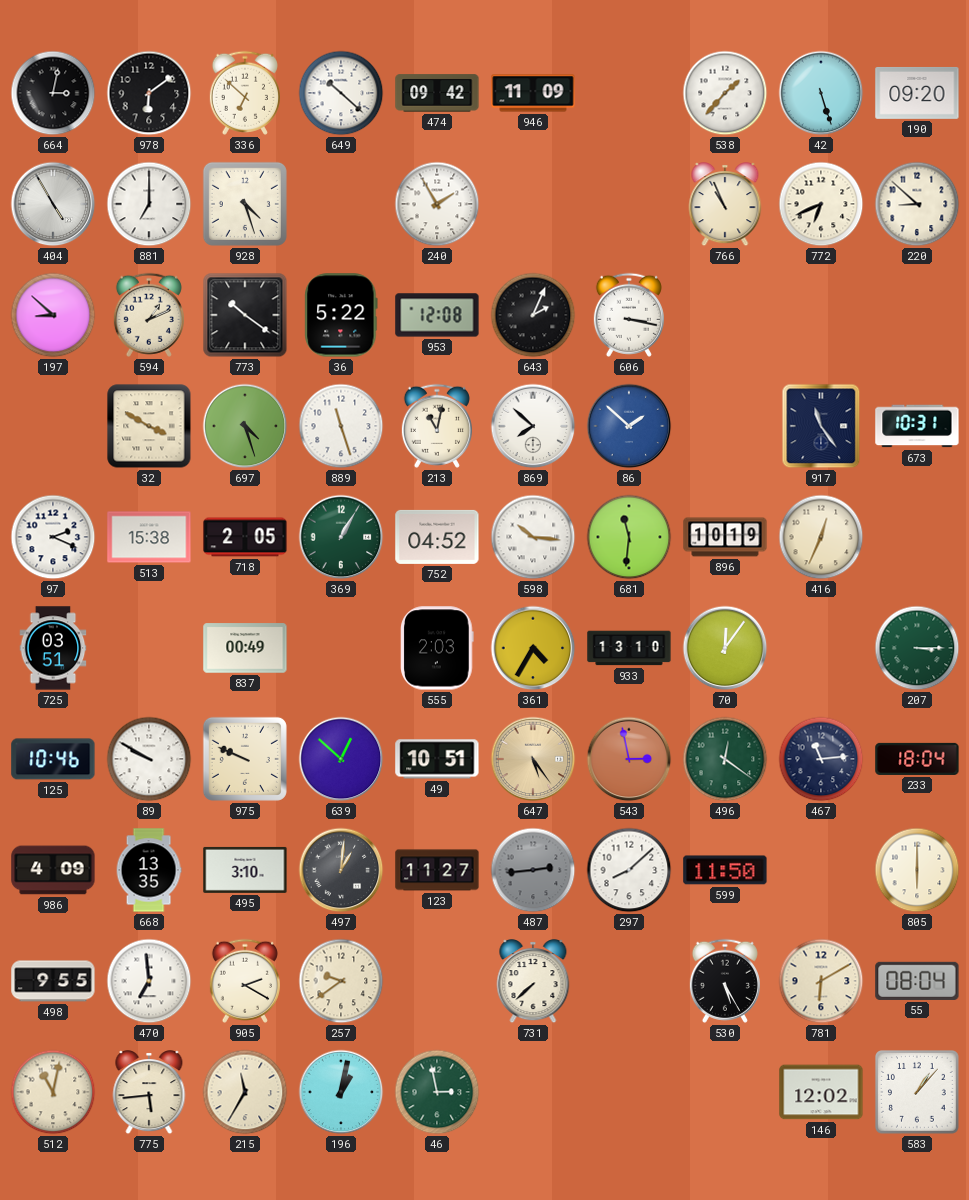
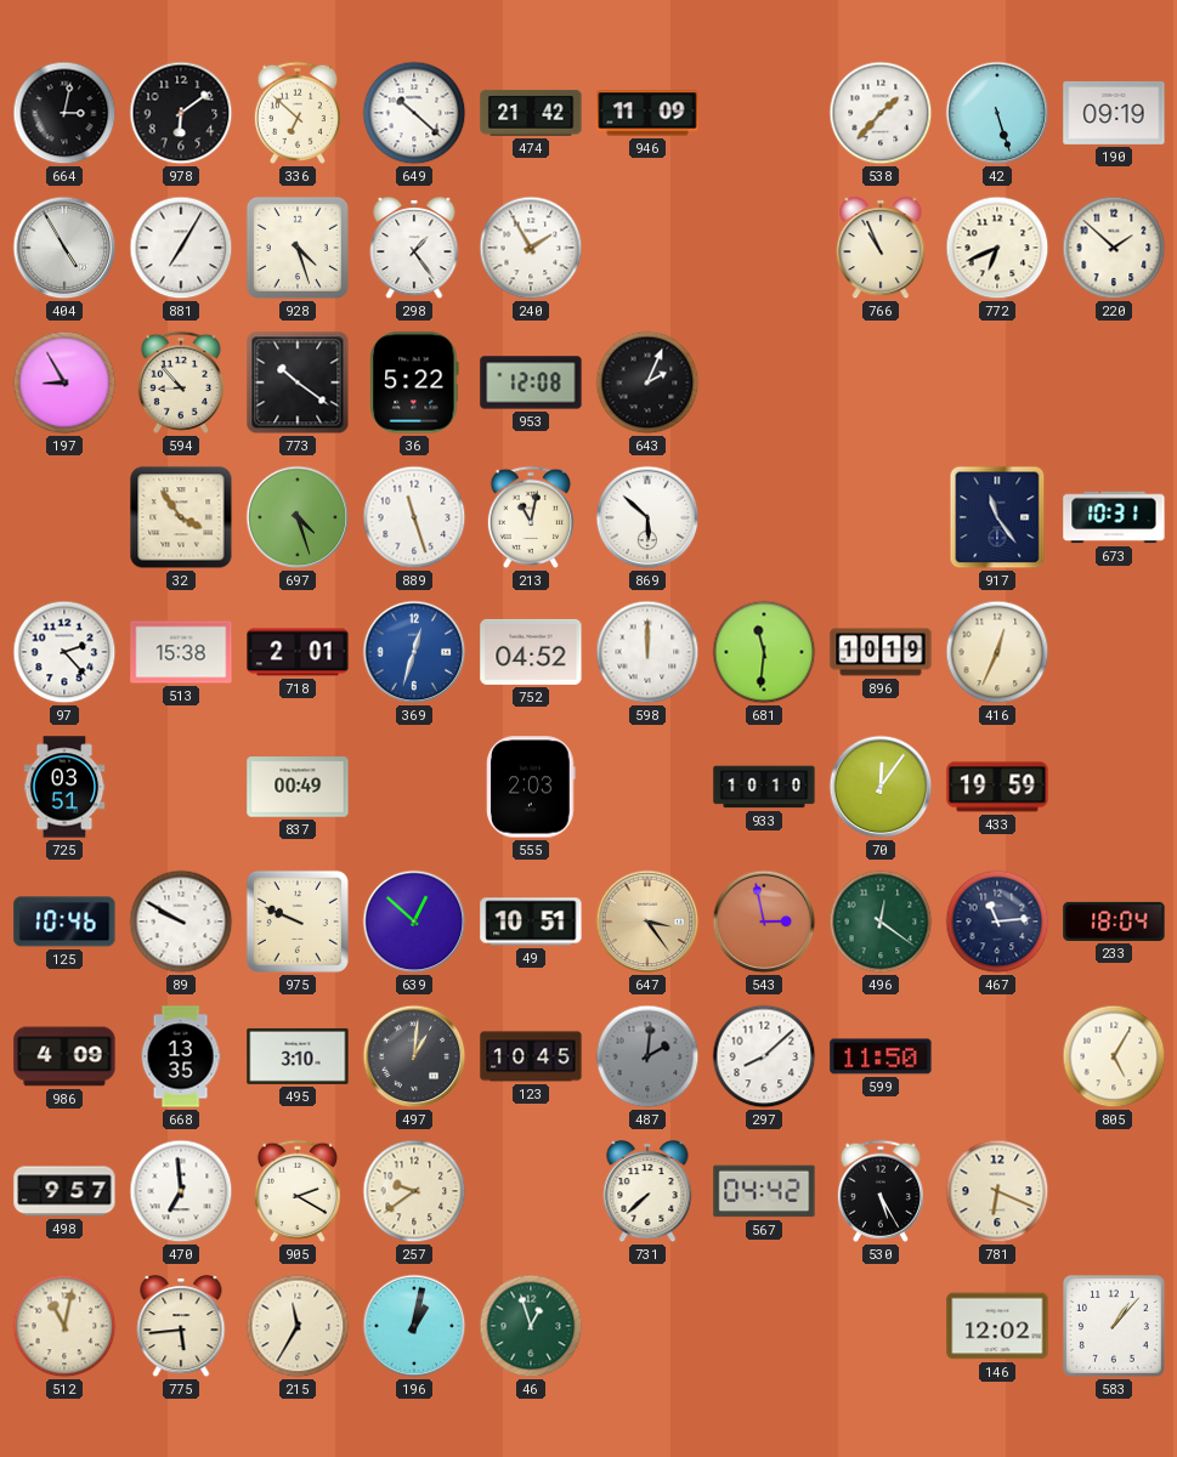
474: 09:42 -> 21:42
190: 09:20 -> 09:19
881: 7:00 -> 7:05
298: none -> 1:24
220: 8:52 -> 1:52
197: 8:52 -> 8:55
594: 1:11 -> 8:53
606: 3:17 -> none
32: 3:50 -> 3:54
869: 7:52 -> 5:52
86: 1:52 -> none
97: 2:19 -> 2:23
718: 2:05 -> 2:01
369: 1:05 -> 12:33
369 dial: green -> blue
598: 10:16 -> 12:00
361: 4:35 -> none
933: 13:10 -> 10:10
433: none -> 19:59
207: 3:15 -> none
647: 5:24 -> 3:24
123: 11:27 -> 10:45
487: 2:44 -> 2:01
805: 6:00 -> 5:05
498: 9:55 -> 9:57
567: none -> 04:42
781: 6:10 -> 6:19
55: 08:04 -> none
46: 2:58 -> 12:57
